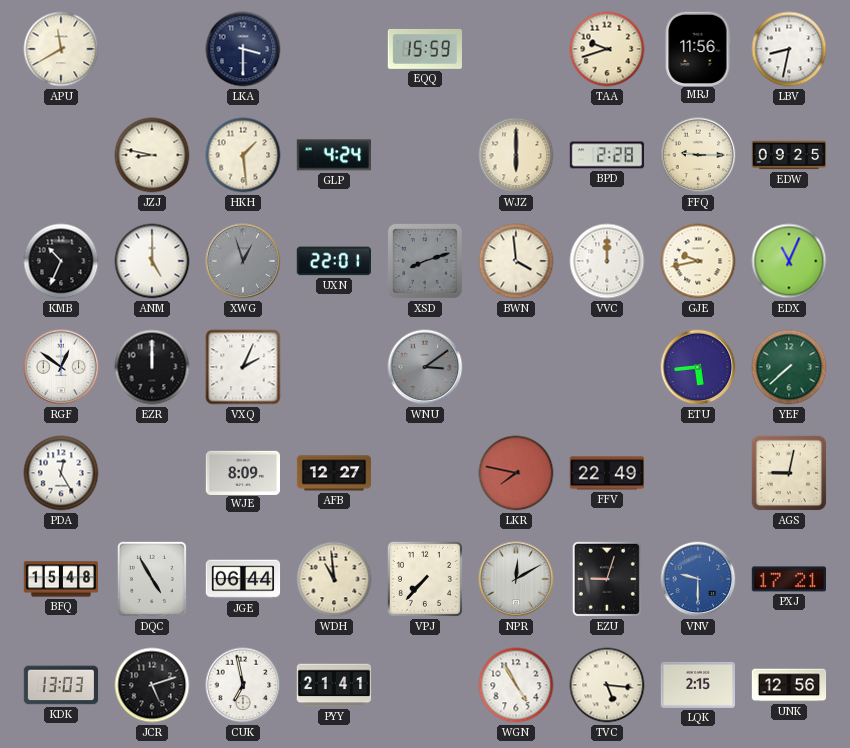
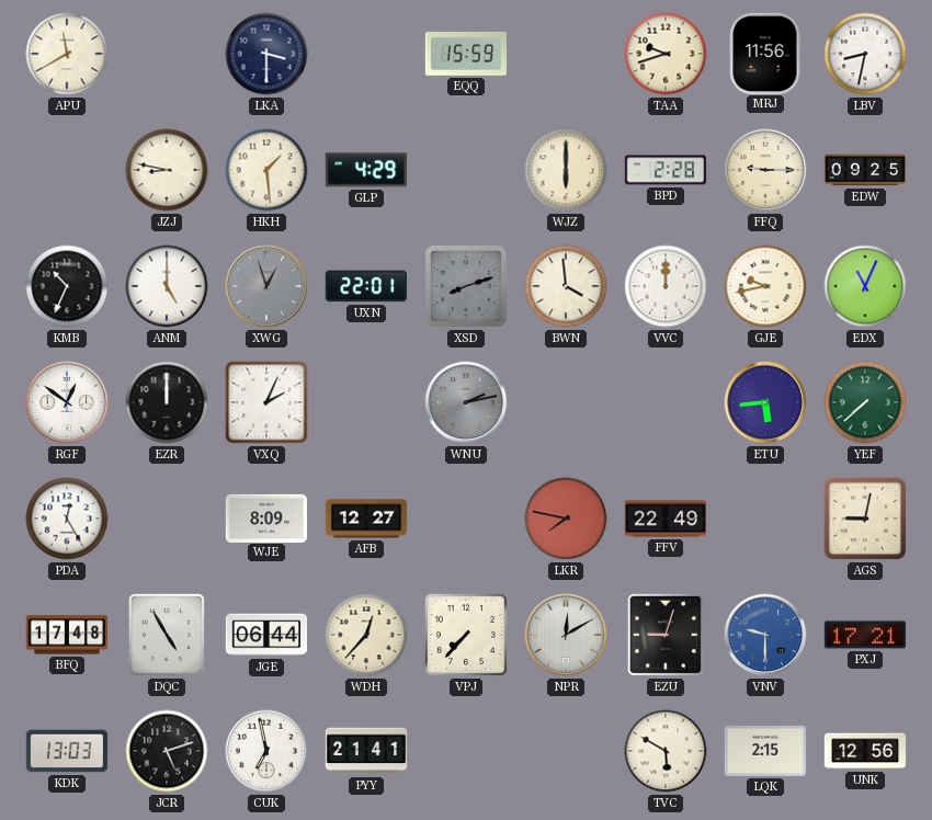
GLP: 4:24 -> 4:29
WNU: 3:09 -> 2:13
BFQ: 15:48 -> 17:48
WDH: 10:59 -> 12:37
WGN: 4:55 -> none
TVC: 5:16 -> 5:50
